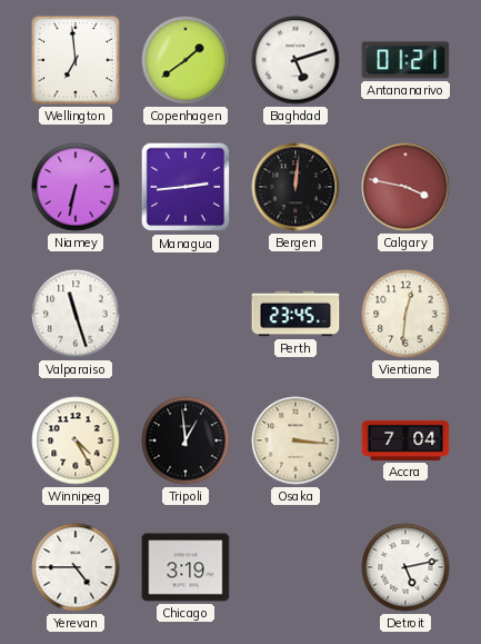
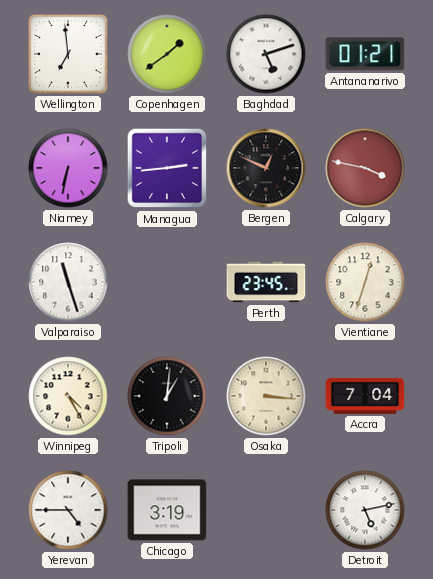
Bergen: 12:01 -> 12:49
Vientiane: 12:31 -> 12:33
Tripoli: 12:59 -> 1:01
